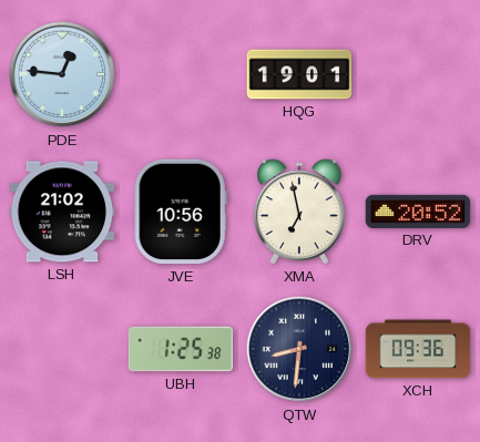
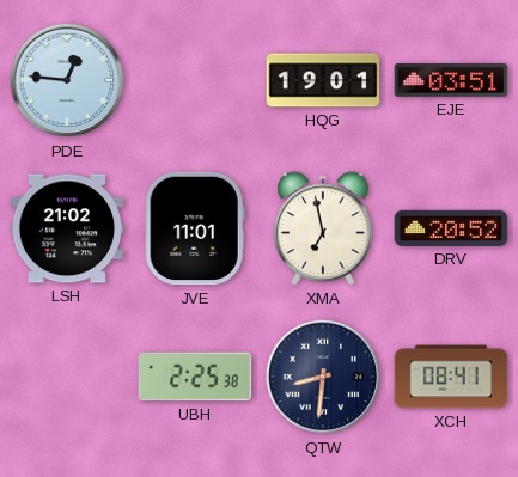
EJE: none -> 03:51
JVE: 10:56 -> 11:01
UBH: 1:25 -> 2:25
XCH: 09:36 -> 08:41
